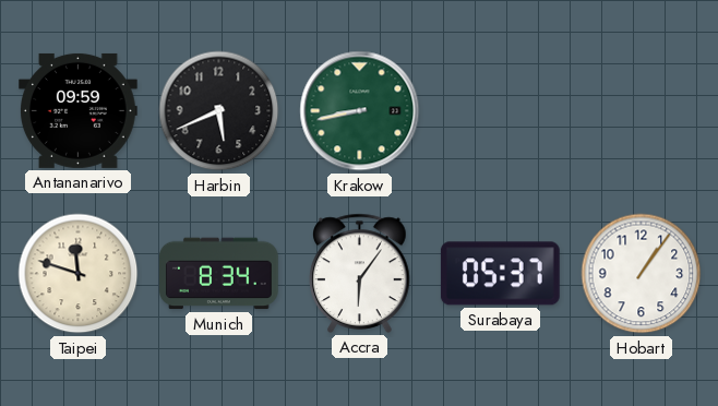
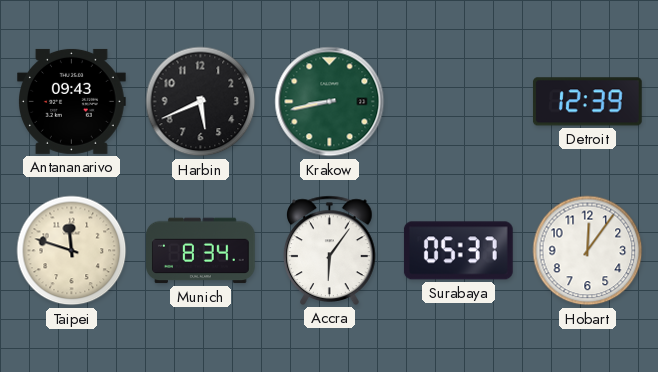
Antananarivo: 09:59 -> 09:43
Detroit: none -> 12:39
Hobart: 1:06 -> 12:06
